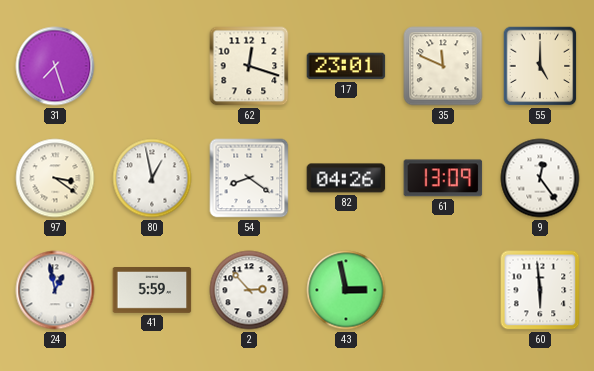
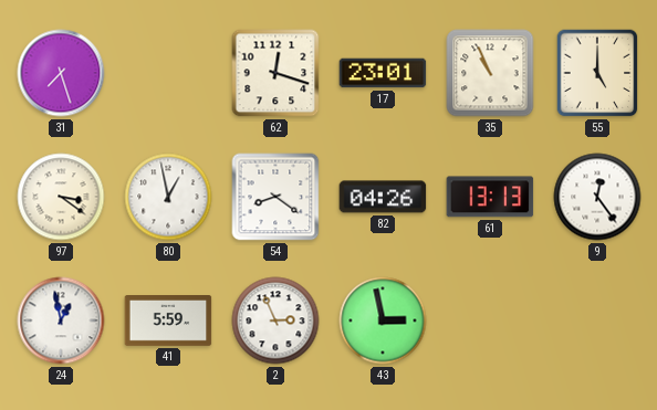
35: 11:49 -> 10:56
61: 13:09 -> 13:13
2: 2:53 -> 2:56
60: 5:59 -> none
